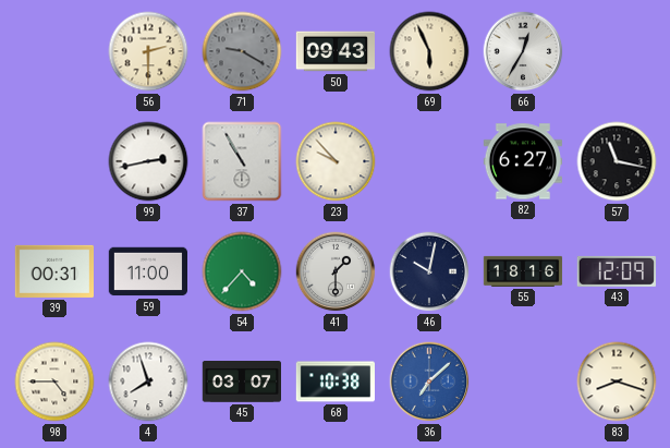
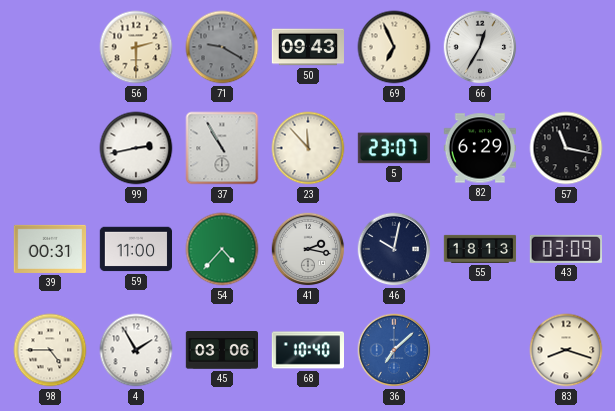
69: 5:56 -> 6:56
23: 9:53 -> 11:53
5: none -> 23:07
82: 6:27 -> 6:29
41: 1:30 -> 2:17
55: 18:16 -> 18:13
43: 12:09 -> 03:09
4: 7:57 -> 1:55
45: 03:07 -> 03:06
68: 10:38 -> 10:40
